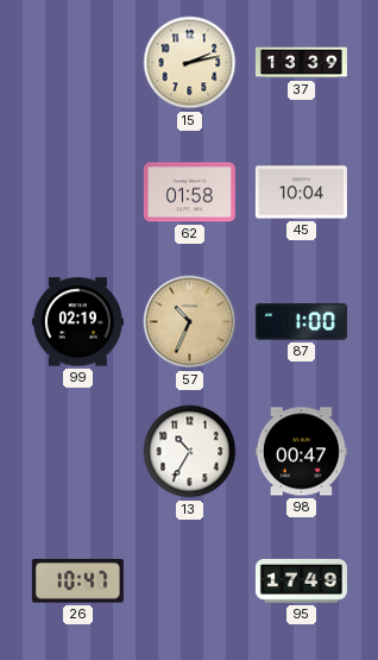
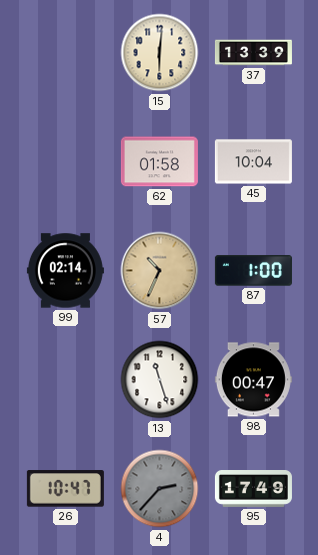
15: 2:13 -> 6:01
99: 02:19 -> 02:14
13: 10:35 -> 11:27
4: none -> 2:37
